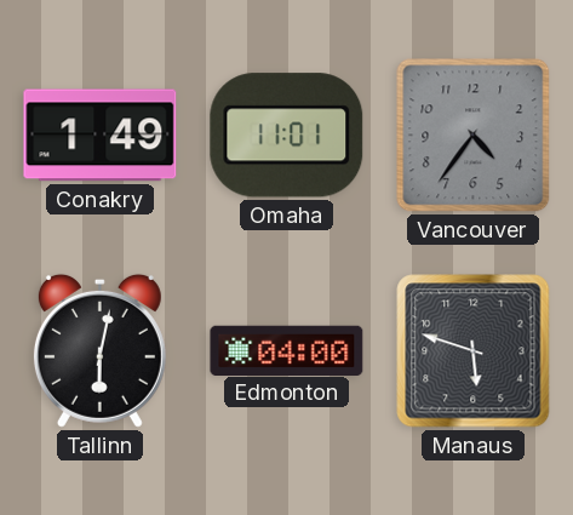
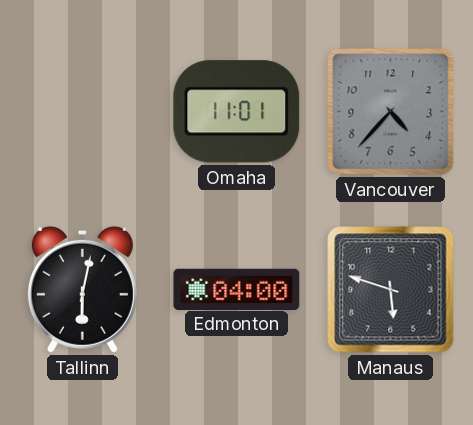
Conakry: 1:49 -> none
Vancouver: 4:36 -> 4:37
